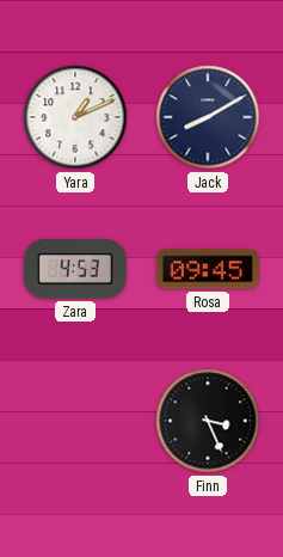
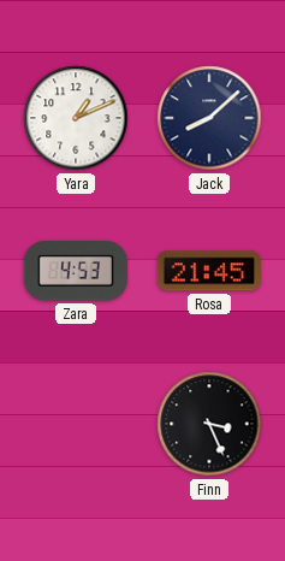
Jack: 8:10 -> 8:08
Rosa: 09:45 -> 21:45
